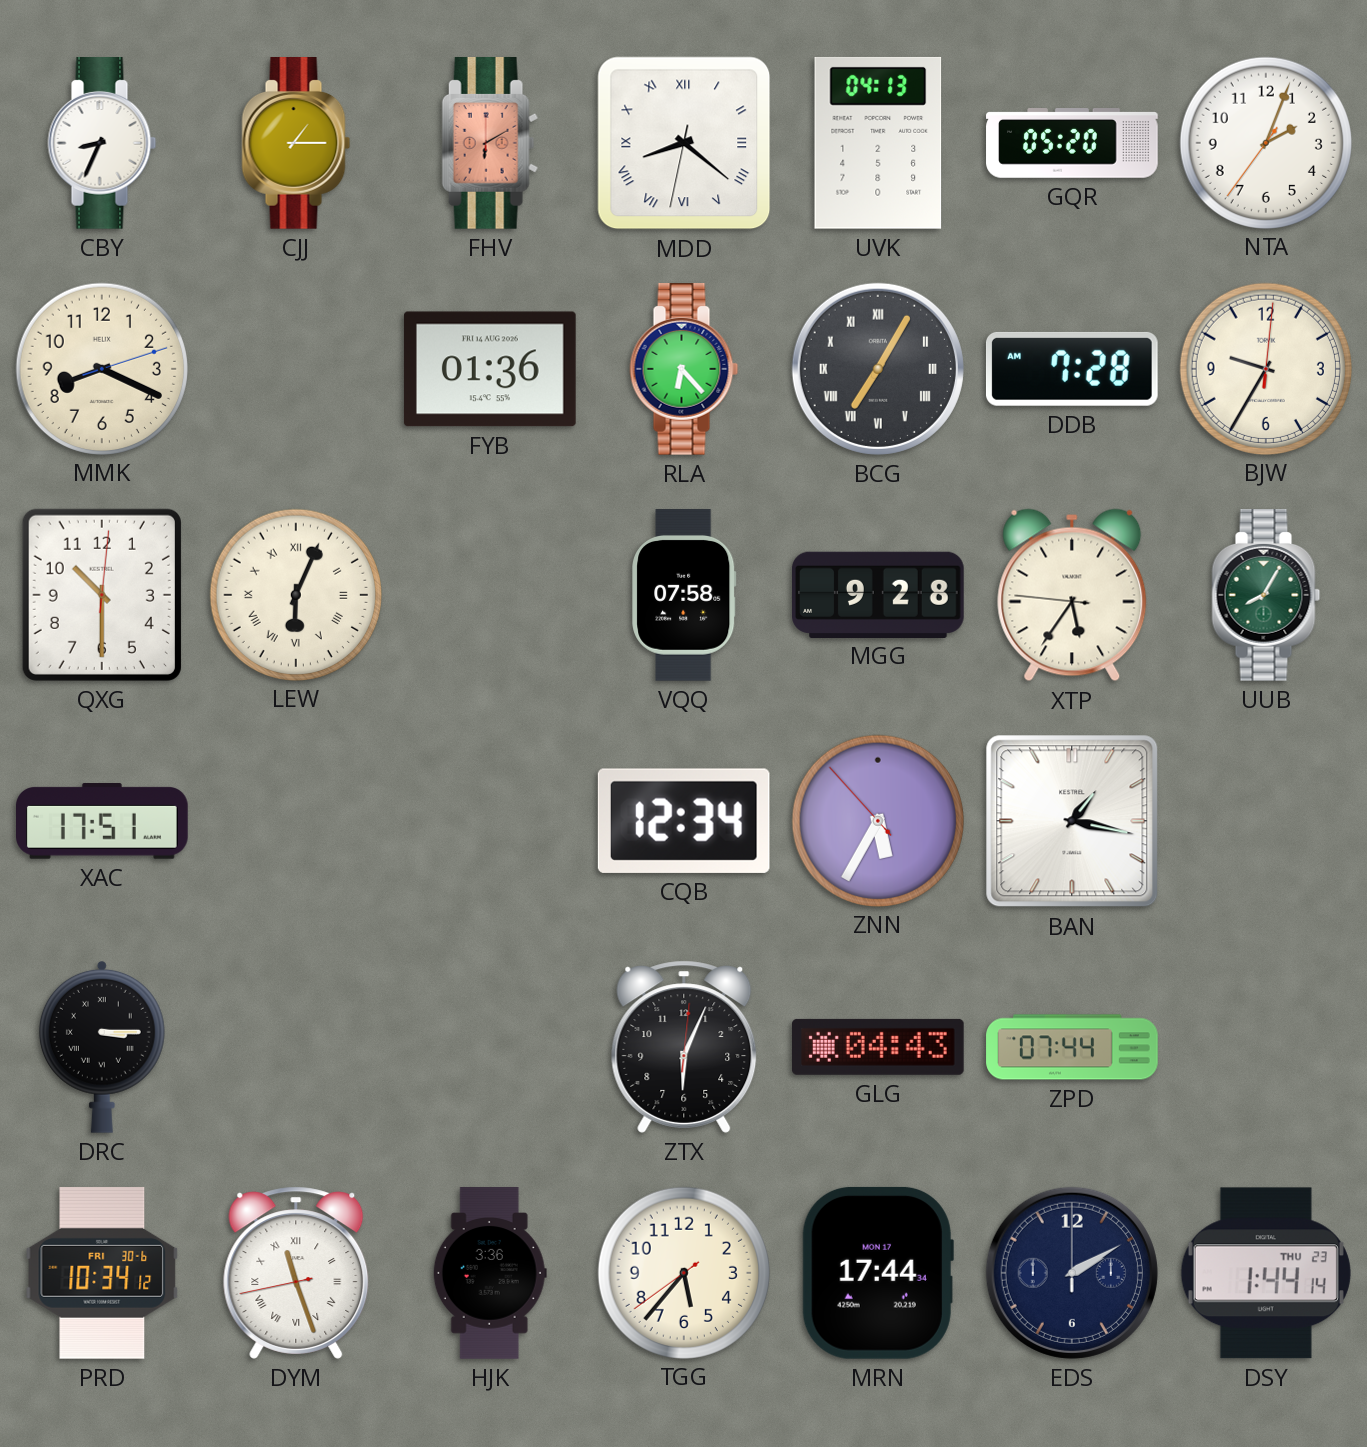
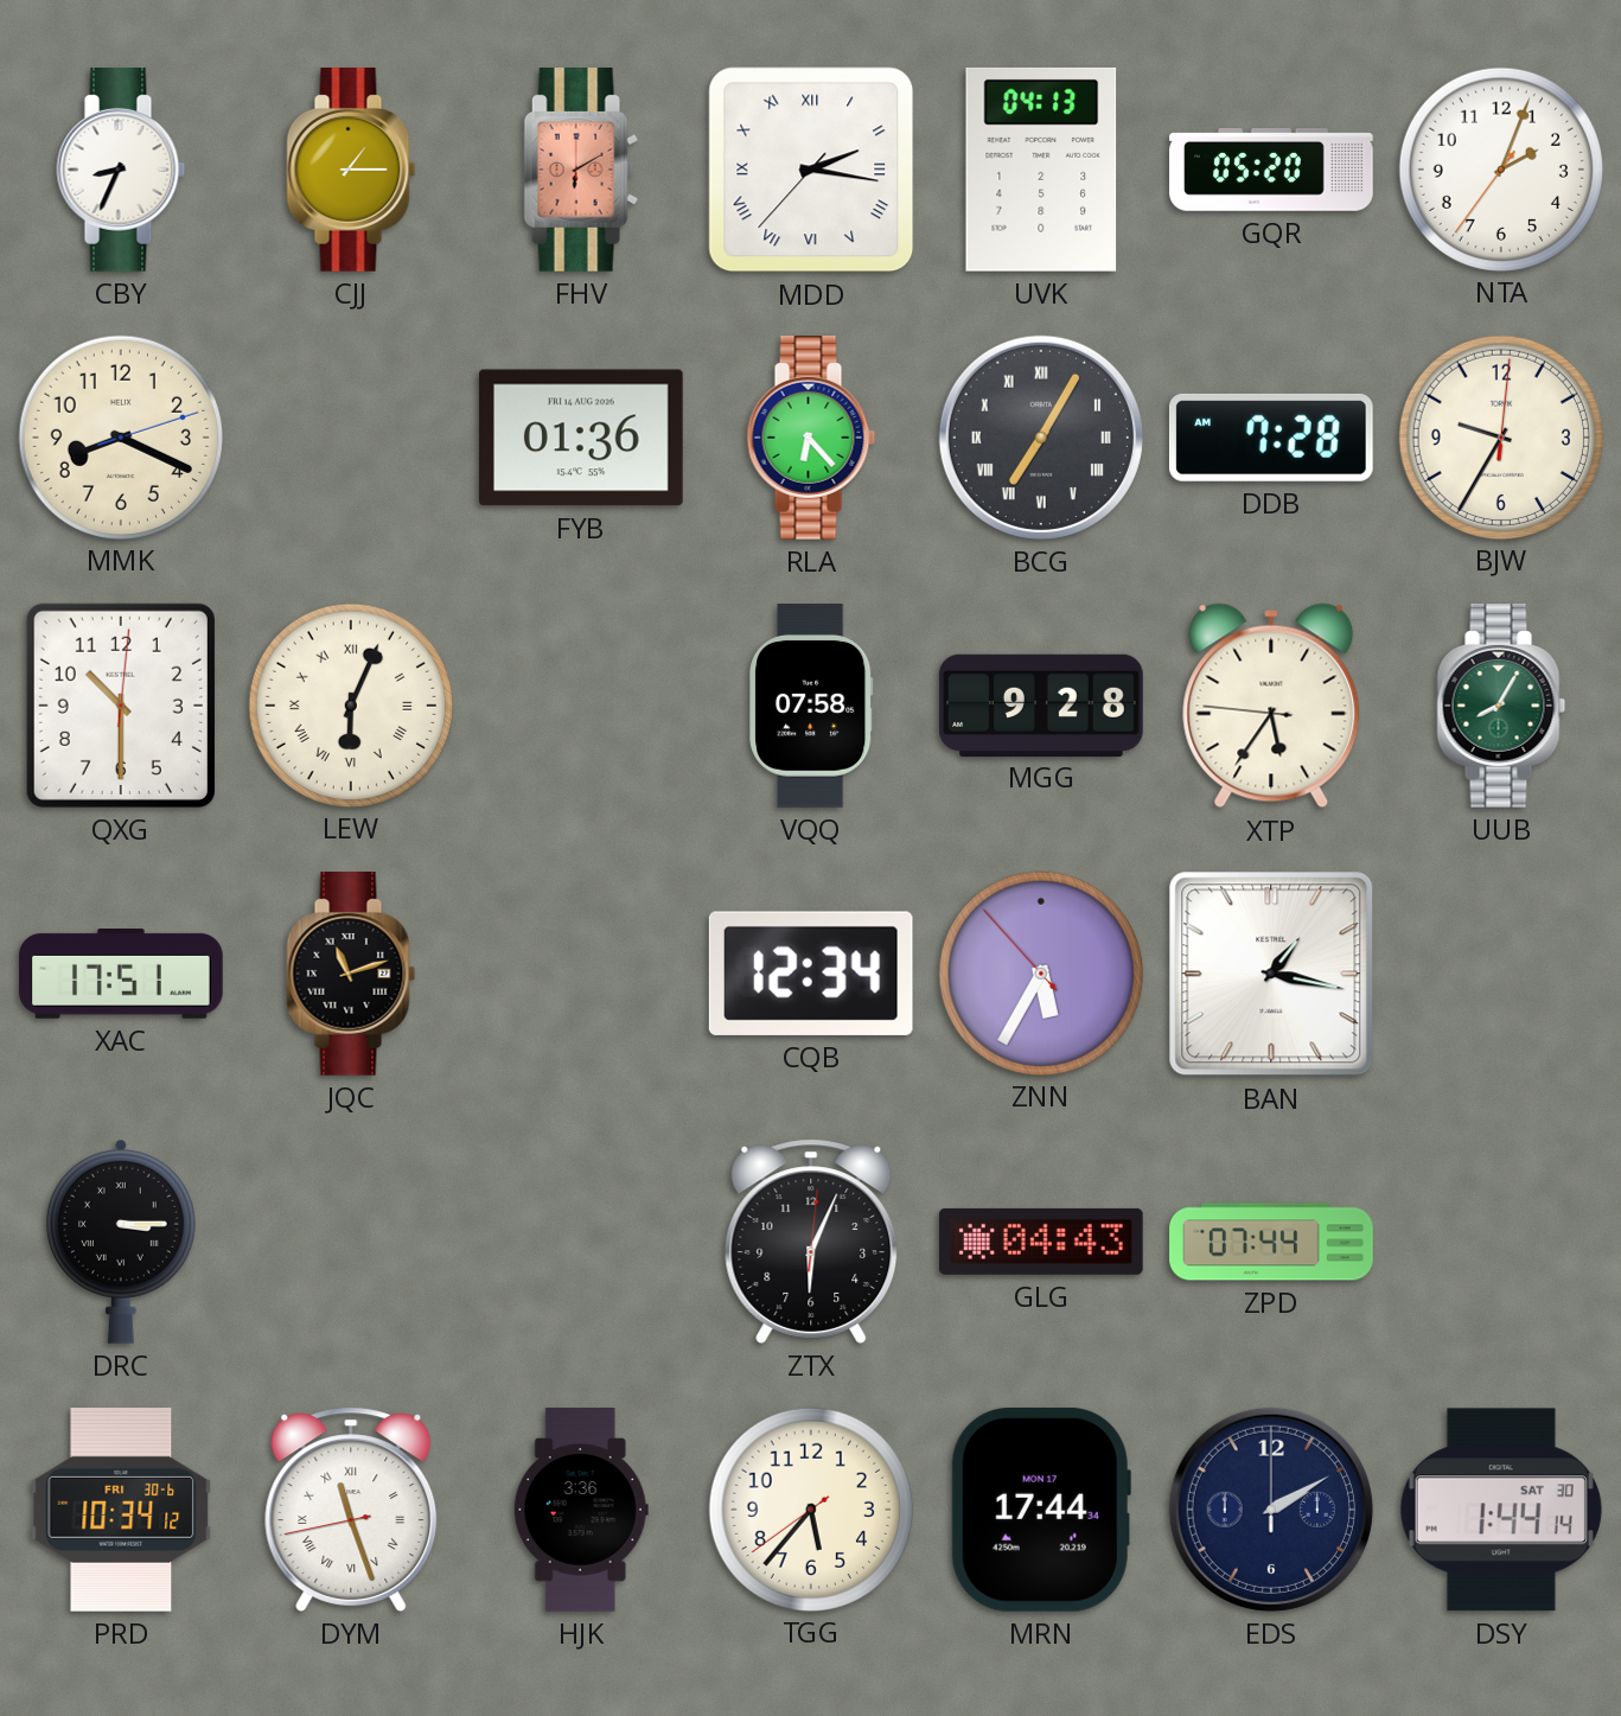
MDD: 8:21 -> 2:16
JQC: none -> 11:12
DSY date: THU 23 -> SAT 30
